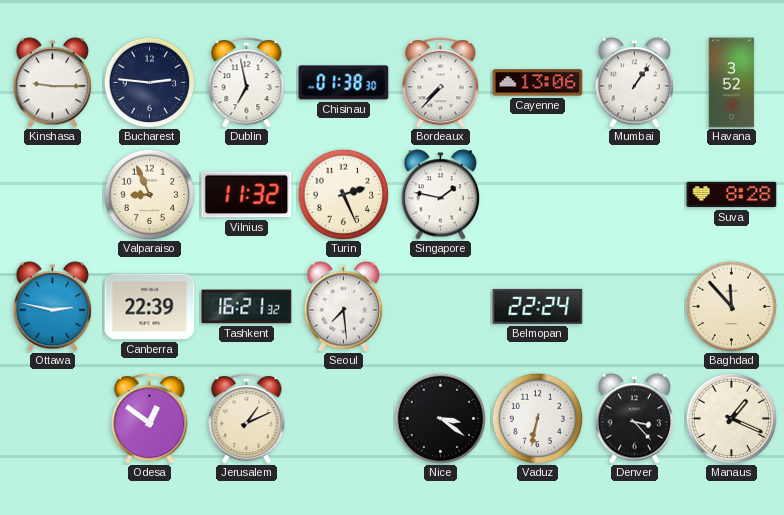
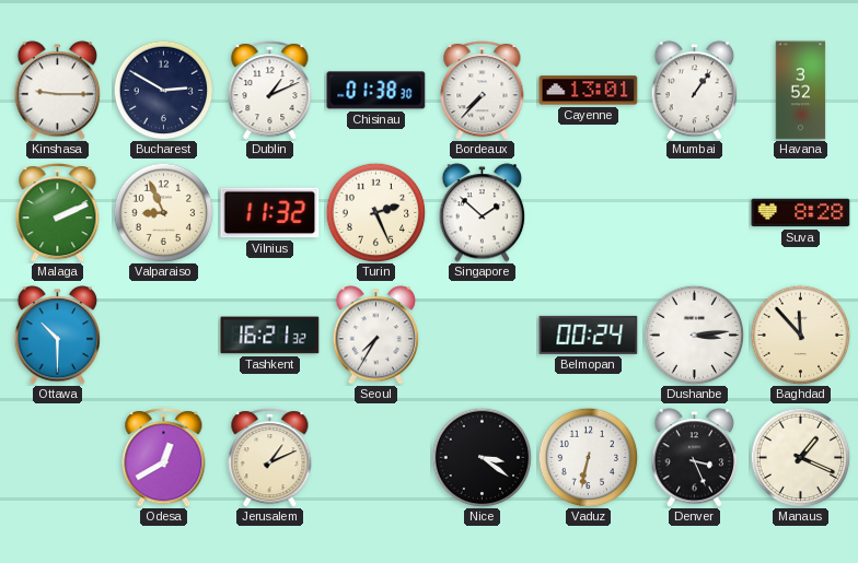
Bucharest: 2:46 -> 2:50
Dublin: 6:58 -> 1:11
Cayenne: 13:06 -> 13:01
Malaga: none -> 2:11
Singapore: 1:47 -> 1:52
Ottawa: 2:47 -> 10:30
Canberra: 22:39 -> none
Seoul: 7:29 -> 7:35
Belmopan: 22:24 -> 00:24
Dushanbe: none -> 3:14
Odesa: 12:51 -> 12:40
Denver: 3:23 -> 3:26
